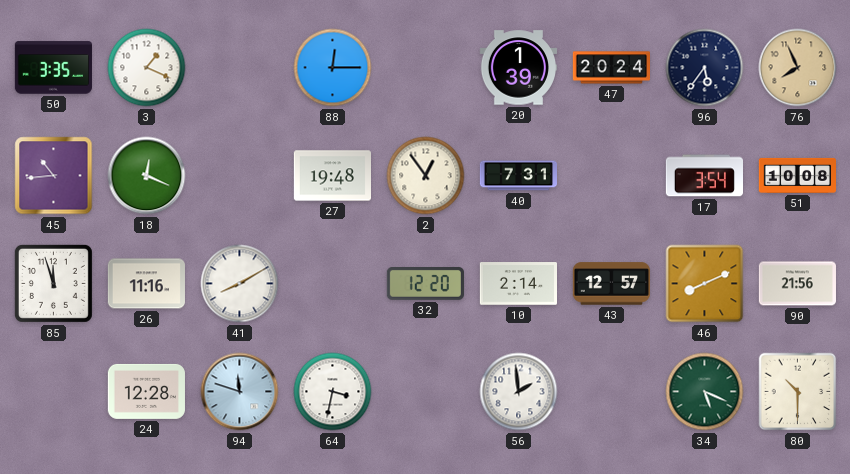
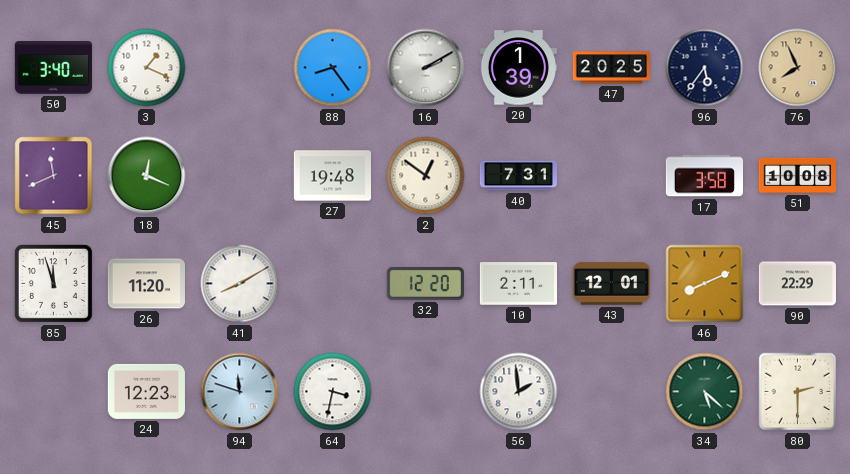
50: 3:35 -> 3:40
88: 12:15 -> 8:24
16: none -> 2:10
47: 20:24 -> 20:25
45: 10:44 -> 11:41
2: 12:54 -> 12:51
17: 3:54 -> 3:58
26: 11:16 -> 11:20
10: 2:14 -> 2:11
43: 12:57 -> 12:01
90: 21:56 -> 22:29
24: 12:28 -> 12:23
34: 5:19 -> 5:22
80: 10:30 -> 2:30
